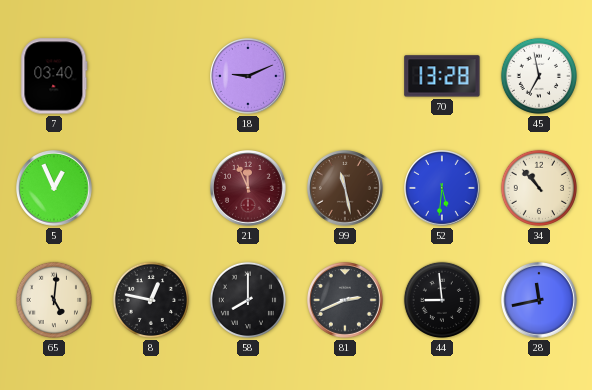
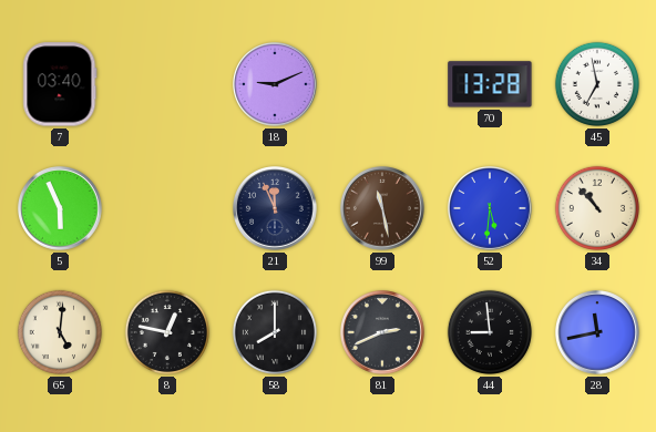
5: 12:56 -> 5:56
21 dial: burgundy -> navy
